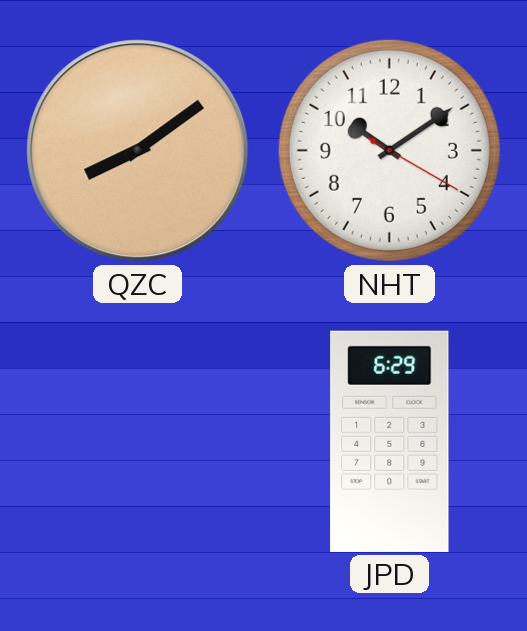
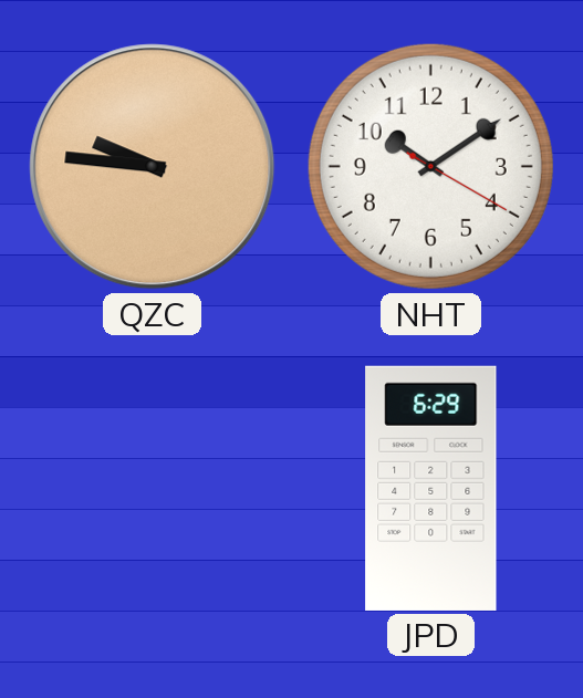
QZC: 8:09 -> 9:46
